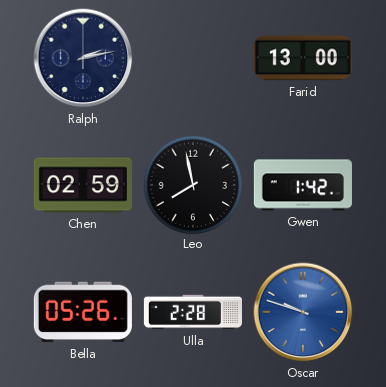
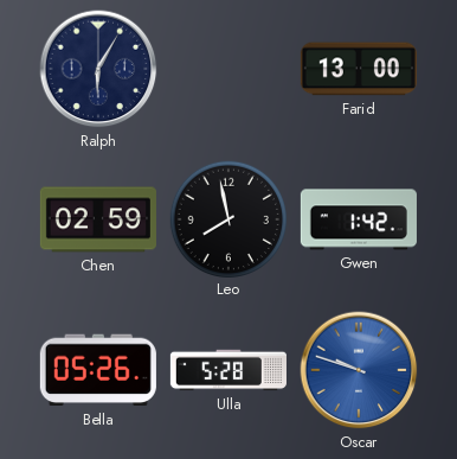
Ralph: 2:13 -> 6:05
Ulla: 2:28 -> 5:28
